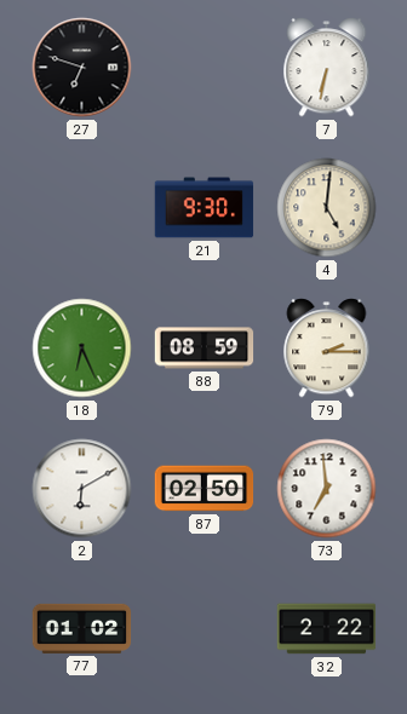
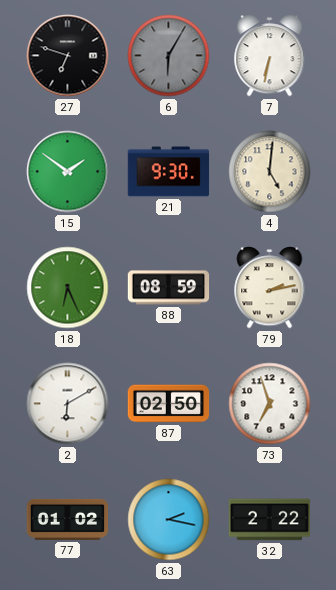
6: none -> 6:05
15: none -> 1:51
79: 2:15 -> 2:13
73: 6:59 -> 6:57
63: none -> 2:17
